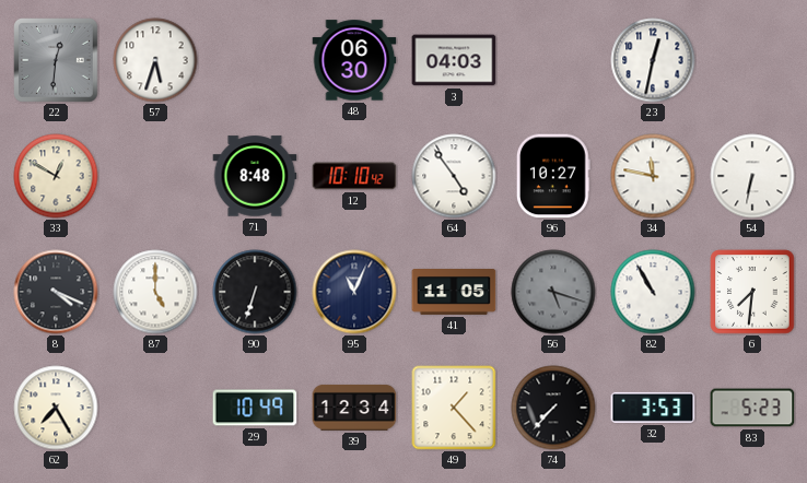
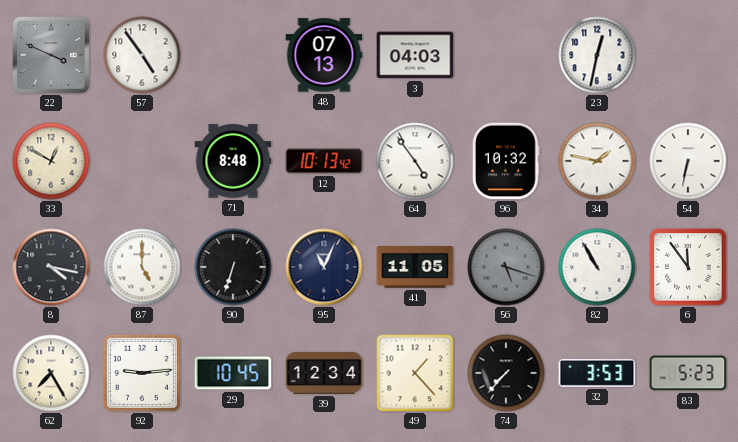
22: 12:31 -> 3:49
57: 5:33 -> 4:54
48: 06:30 -> 07:13
12: 10:10 -> 10:13
96: 10:27 -> 10:32
34: 11:47 -> 1:47
8: 4:19 -> 4:17
6: 7:31 -> 11:54
92: none -> 9:14
29: 10:49 -> 10:45
